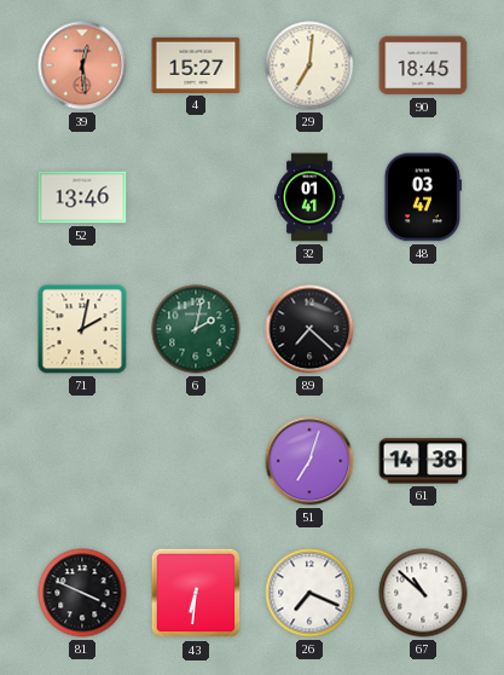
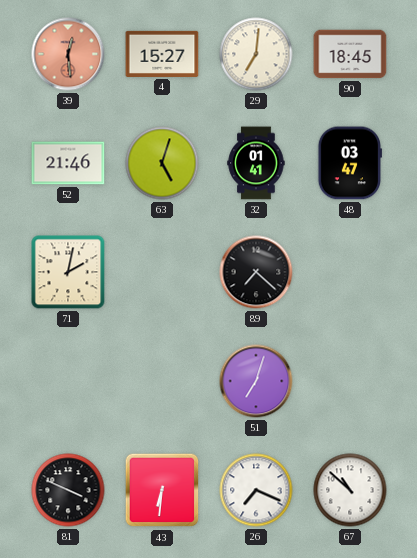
52: 13:46 -> 21:46
63: none -> 5:03
6: 2:02 -> none
61: 14:38 -> none
